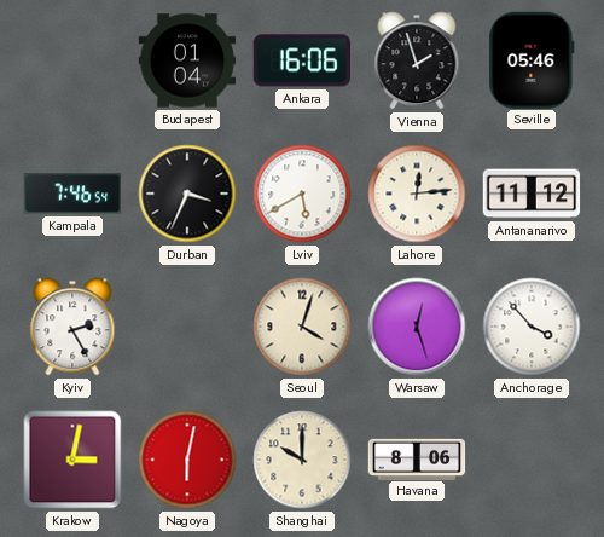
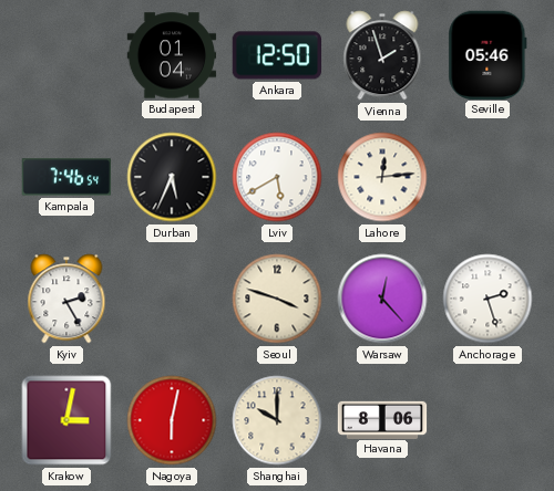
Ankara: 16:06 -> 12:50
Durban: 3:34 -> 5:34
Antananarivo: 11:12 -> none
Seoul: 4:03 -> 3:48
Warsaw: 12:27 -> 12:23
Anchorage: 3:53 -> 2:27
